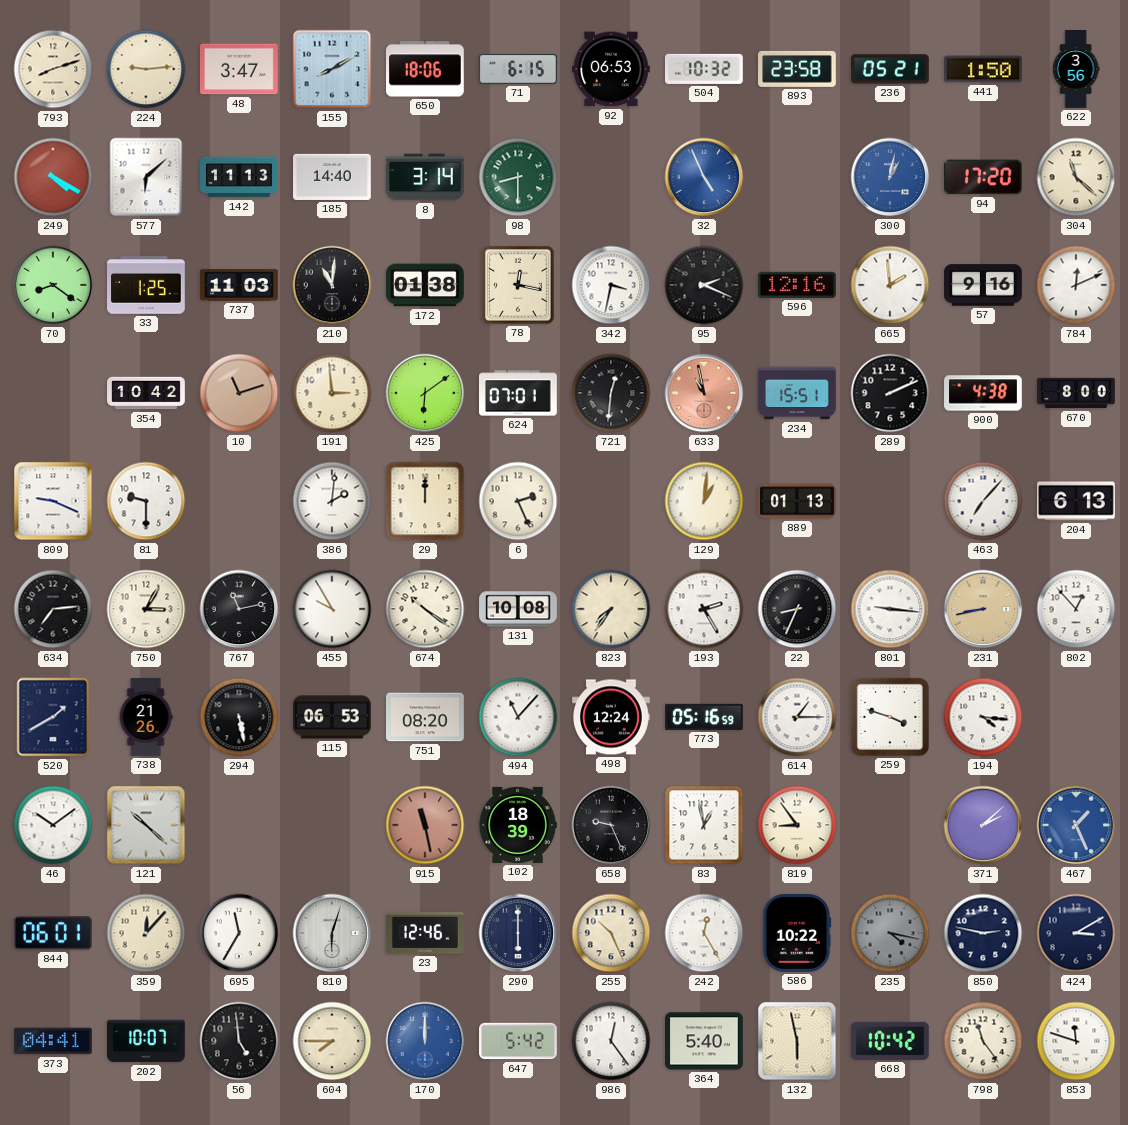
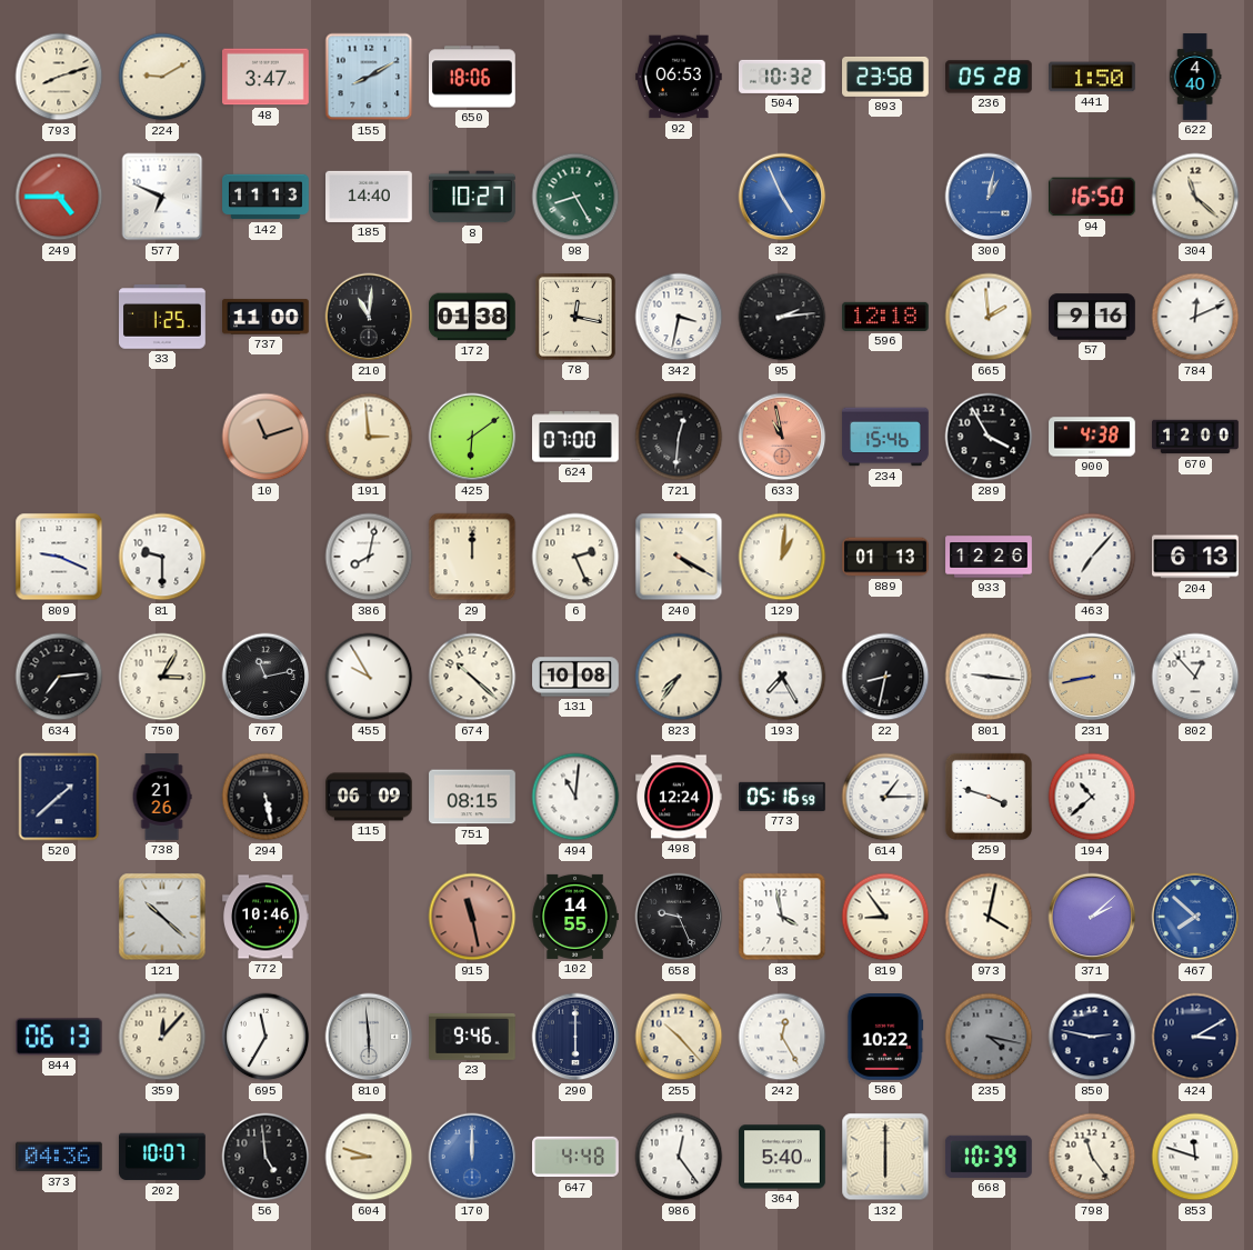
224: 9:14 -> 9:10
71: 6:15 -> none
236: 05:21 -> 05:28
622: 3:56 -> 4:40
249: 4:20 -> 4:45
577: 6:08 -> 6:49
8: 3:14 -> 10:27
98: 8:30 -> 8:25
94: 17:20 -> 16:50
70: 8:21 -> none
737: 11:03 -> 11:00
95: 2:19 -> 2:14
596: 12:16 -> 12:18
354: 10:42 -> none
624: 07:01 -> 07:00
234: 15:51 -> 15:46
289: 2:11 -> 3:55
670: 8:00 -> 12:00
386: 2:01 -> 8:02
240: none -> 4:20
933: none -> 12:26
674: 10:21 -> 10:22
193: 2:25 -> 7:25
22: 8:34 -> 8:32
520: 1:40 -> 1:38
115: 06:53 -> 06:09
751: 08:20 -> 08:15
494: 11:07 -> 11:01
194: 4:16 -> 10:38
46: 10:09 -> none
772: none -> 10:46
102: 18:39 -> 14:55
83: 12:58 -> 3:58
973: none -> 4:02
467: 1:26 -> 7:52
844: 06:01 -> 06:13
810: 6:03 -> 5:59
23: 12:46 -> 9:46
255: 10:26 -> 10:23
373: 04:41 -> 04:36
604: 7:45 -> 8:48
647: 5:42 -> 4:48
132: 5:58 -> 6:00
668: 10:42 -> 10:39
